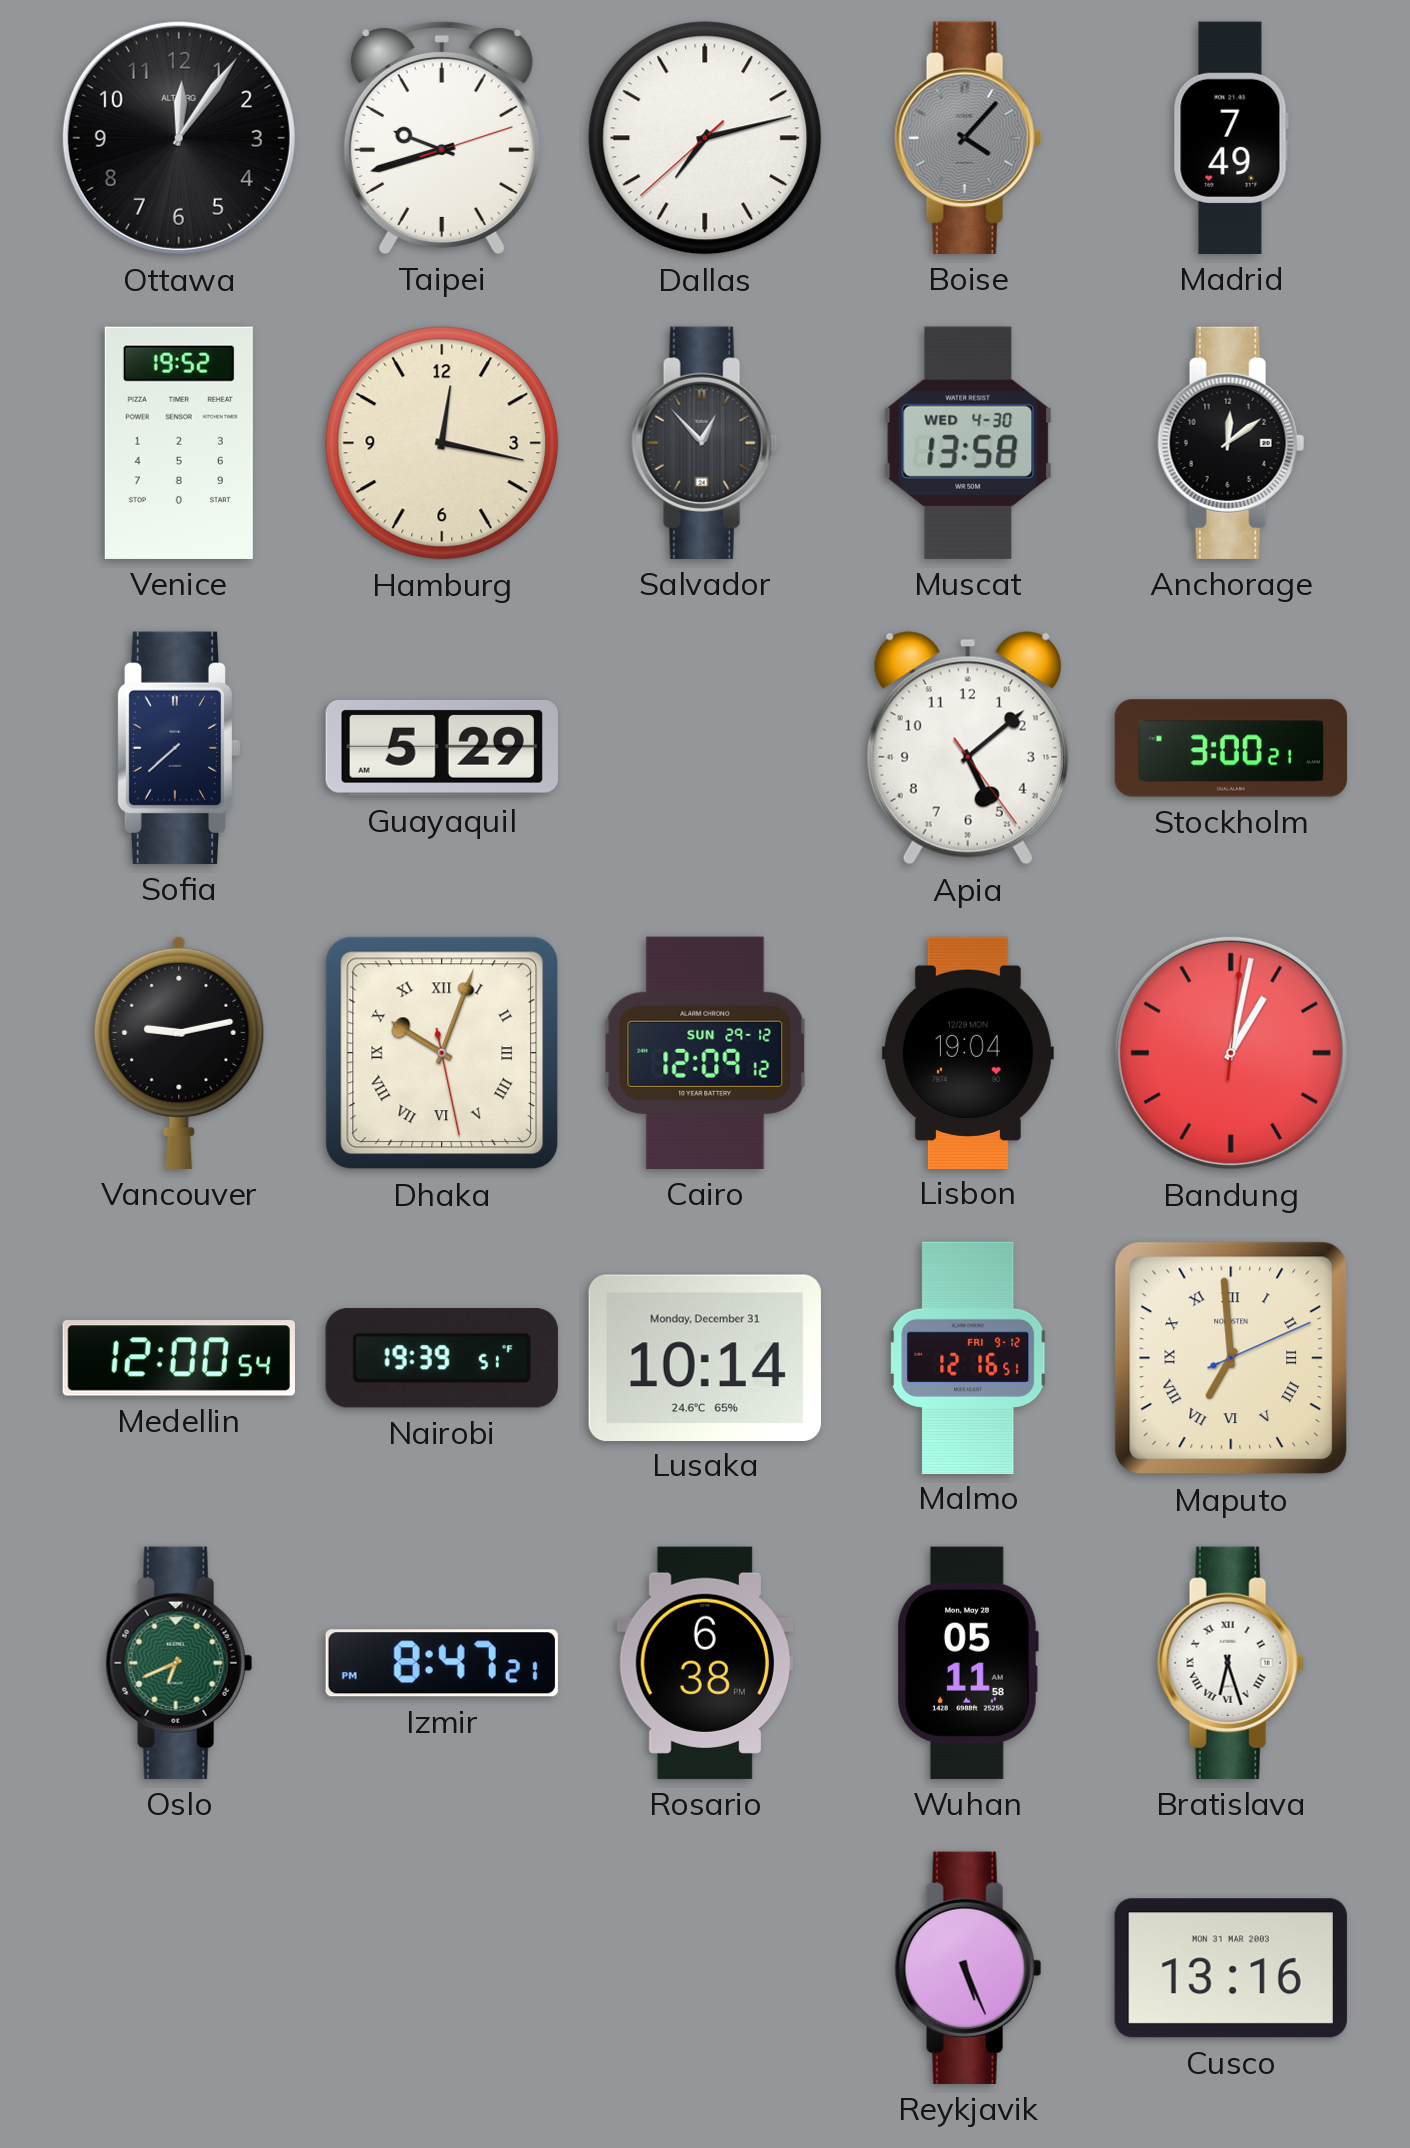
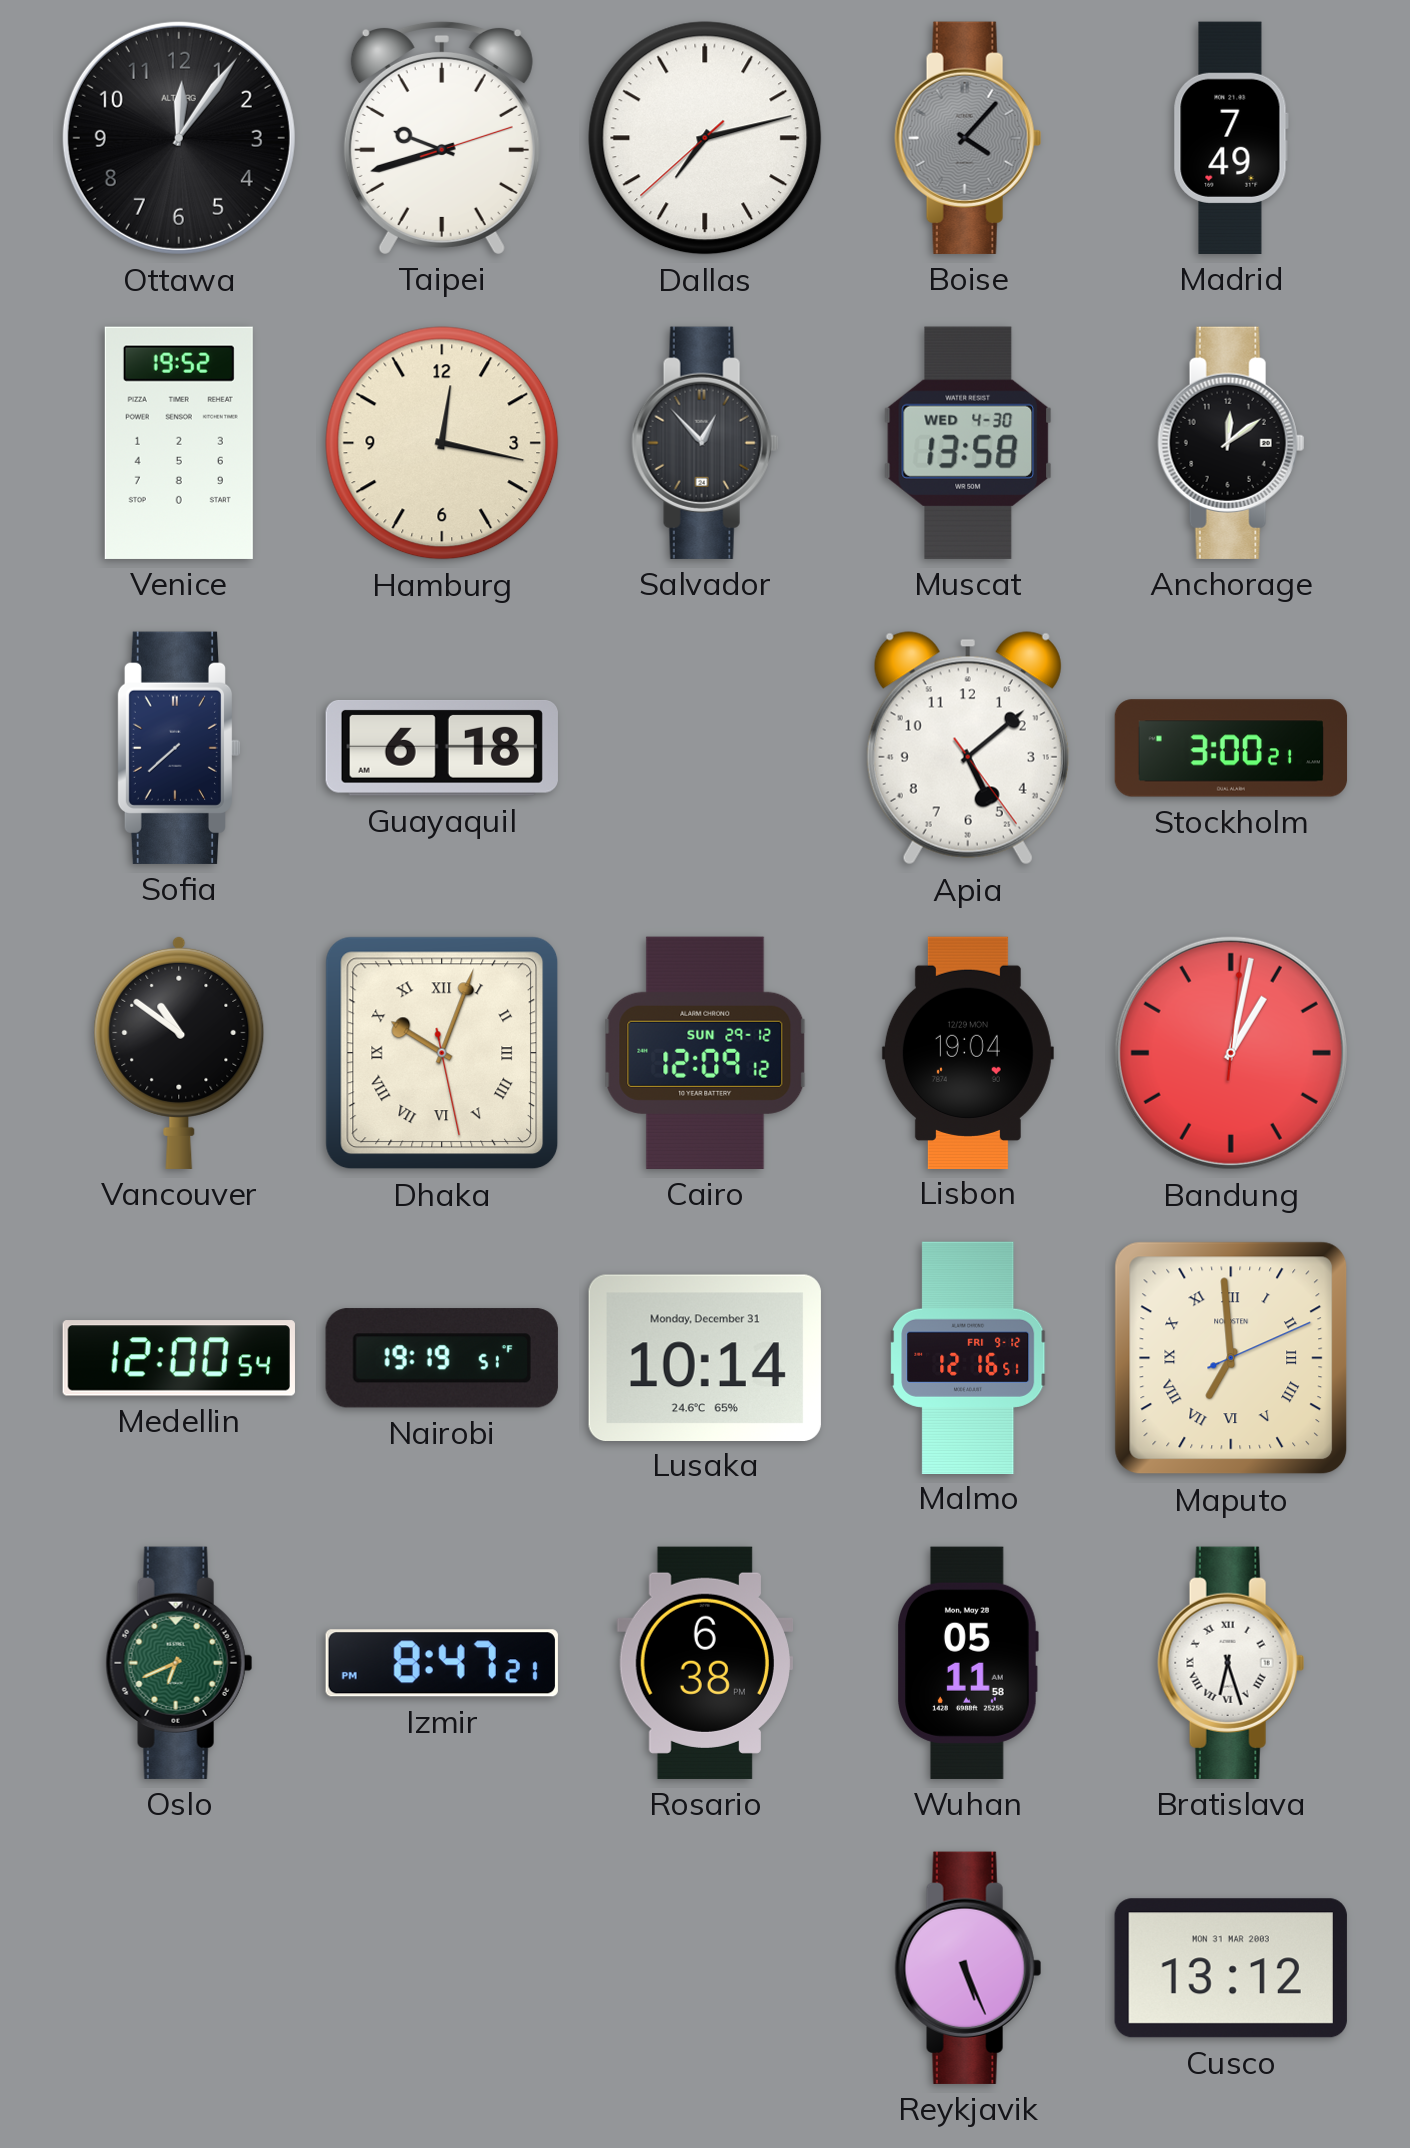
Guayaquil: 5:29 -> 6:18
Vancouver: 9:13 -> 10:51
Nairobi: 19:39 -> 19:19
Cusco: 13:16 -> 13:12
